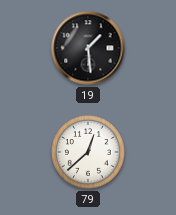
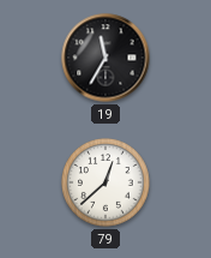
19: 1:29 -> 11:35
